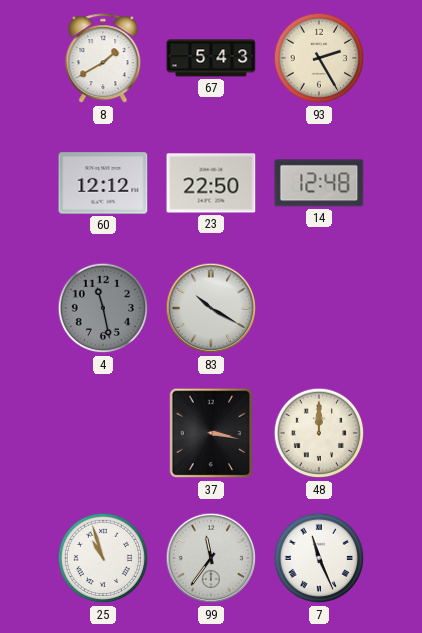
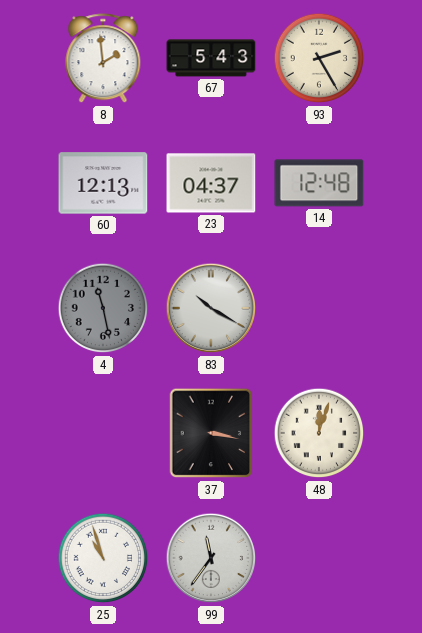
8: 1:40 -> 1:59
60: 12:12 -> 12:13
23: 22:50 -> 04:37
48: 12:00 -> 12:03
7: 11:26 -> none
